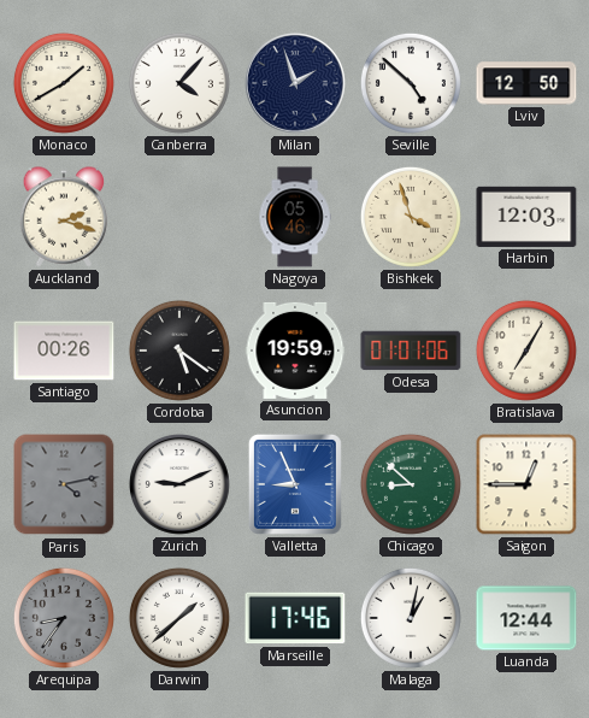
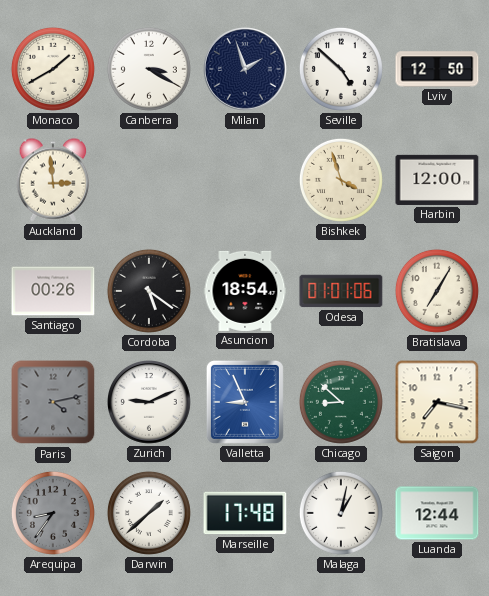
Canberra: 4:07 -> 3:20
Auckland: 2:18 -> 2:59
Nagoya: 05:46 -> none
Harbin: 12:03 -> 12:00
Asuncion: 19:59 -> 18:54
Saigon: 12:45 -> 7:17
Marseille: 17:46 -> 17:48
